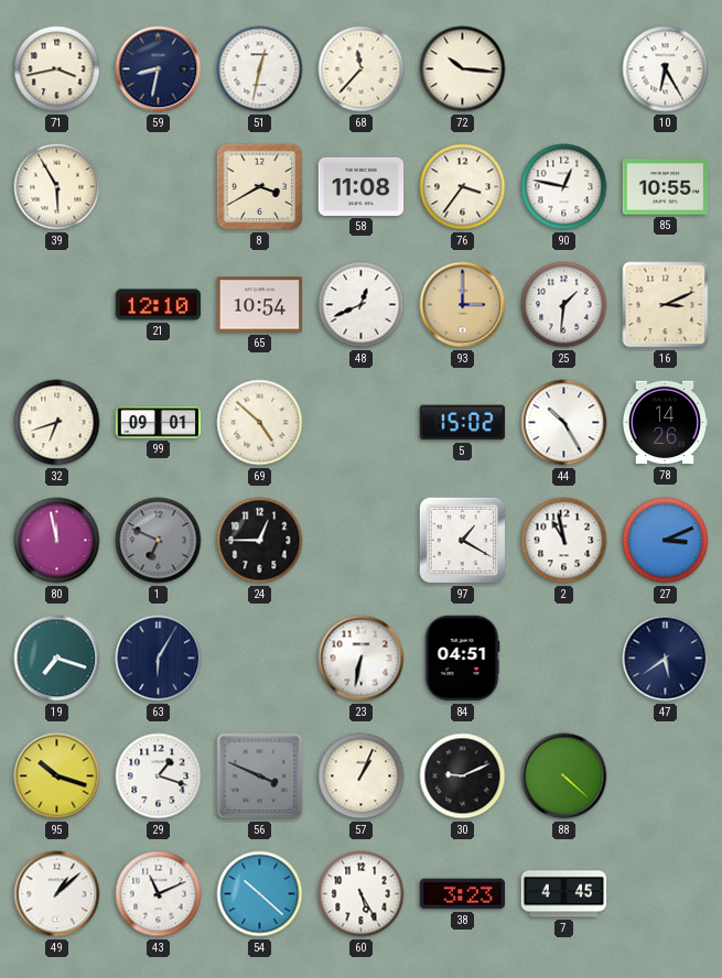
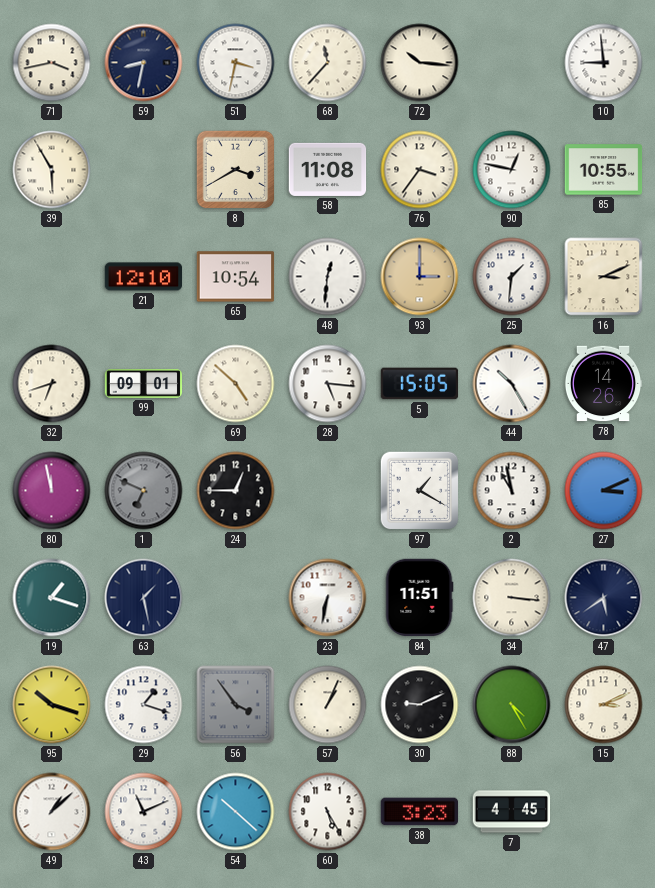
51: 12:32 -> 3:32
10: 6:25 -> 8:59
48: 12:41 -> 12:31
28: none -> 5:16
5: 15:02 -> 15:05
19: 7:18 -> 1:18
63: 6:05 -> 1:28
84: 04:51 -> 11:51
34: none -> 3:16
56: 3:49 -> 3:54
88: 4:22 -> 4:25
15: none -> 3:11
